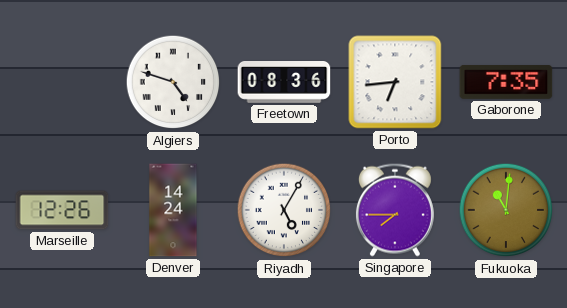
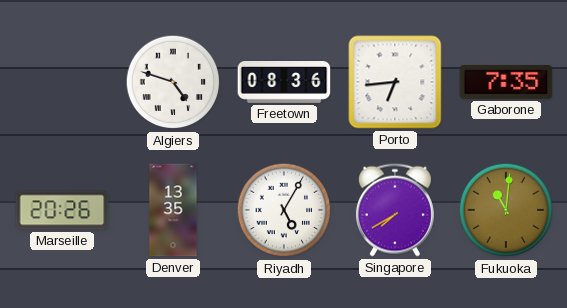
Marseille: 12:26 -> 20:26
Denver: 14:24 -> 13:35
Singapore: 7:45 -> 7:40
